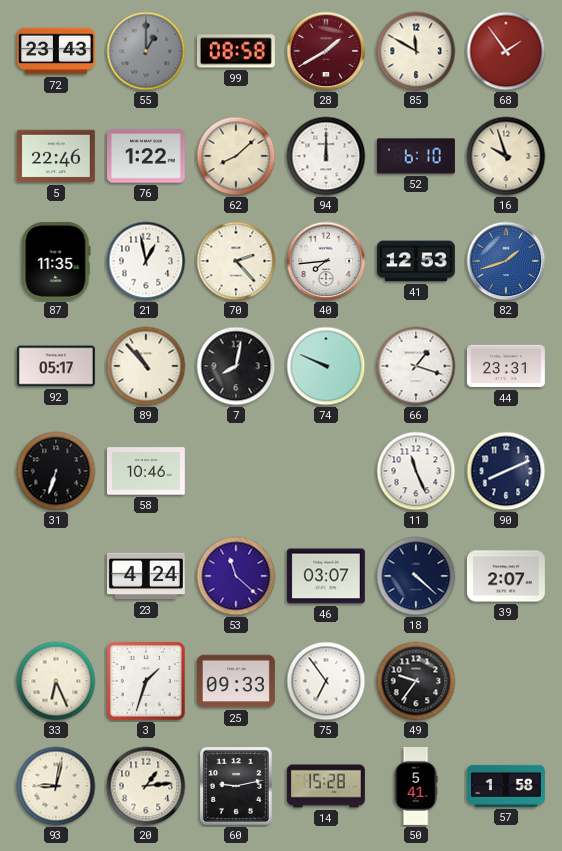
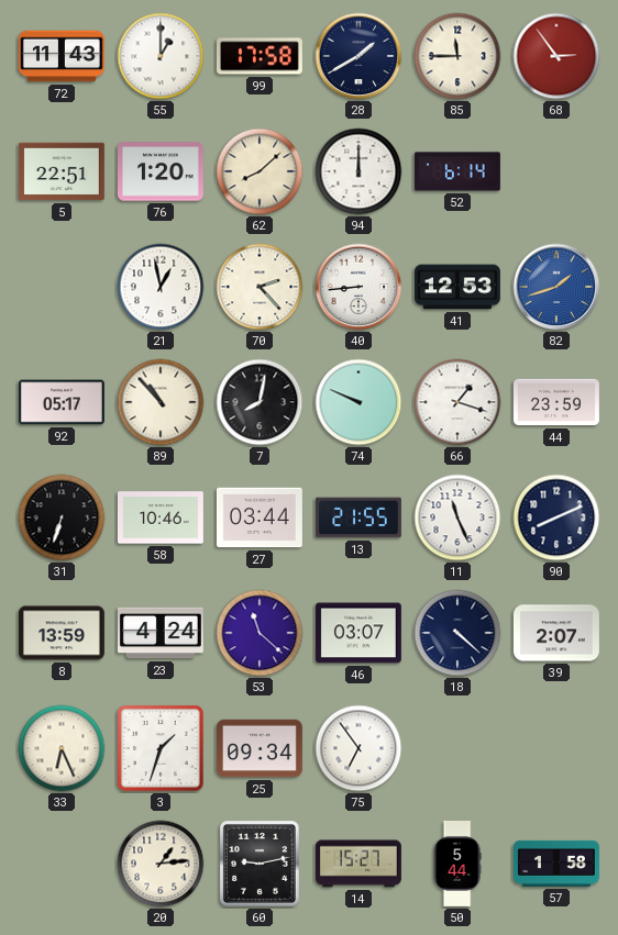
72: 23:43 -> 11:43
55 dial: grey -> white
99: 08:58 -> 17:58
28 dial: burgundy -> navy
85: 11:50 -> 11:45
68: 1:54 -> 2:54
5: 22:46 -> 22:51
76: 1:22 -> 1:20
52: 6:10 -> 6:14
16: 9:57 -> none
87: 11:35 -> none
40: 7:44 -> 8:44
44: 23:31 -> 23:59
27: none -> 03:44
13: none -> 21:55
8: none -> 13:59
25: 09:33 -> 09:34
49: 9:36 -> none
93: 9:02 -> none
14: 15:28 -> 15:27
50: 5:41 -> 5:44
